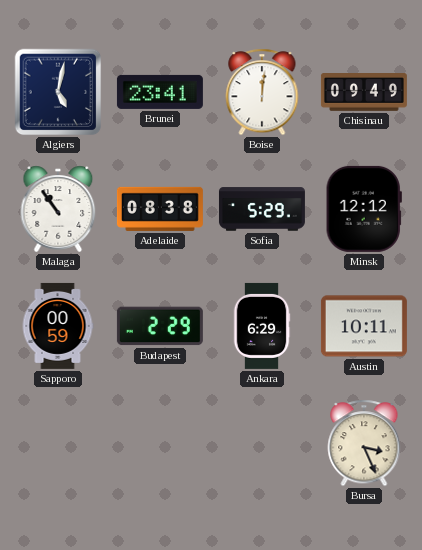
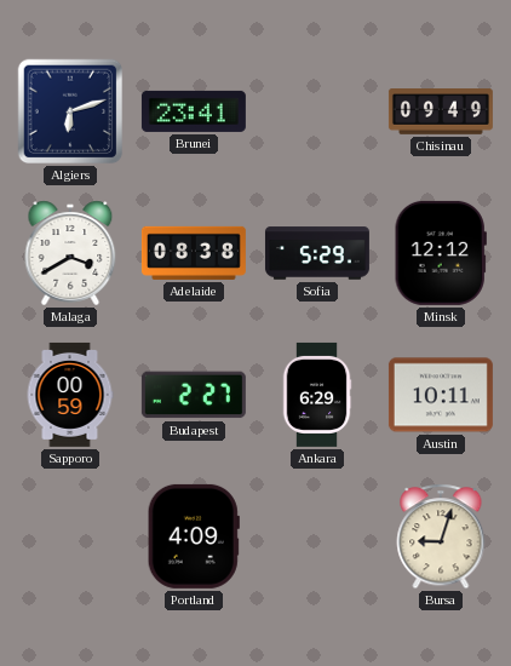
Algiers: 5:02 -> 6:12
Boise: 12:01 -> none
Malaga: 10:54 -> 3:40
Budapest: 2:29 -> 2:27
Portland: none -> 4:09
Bursa: 3:26 -> 9:03
